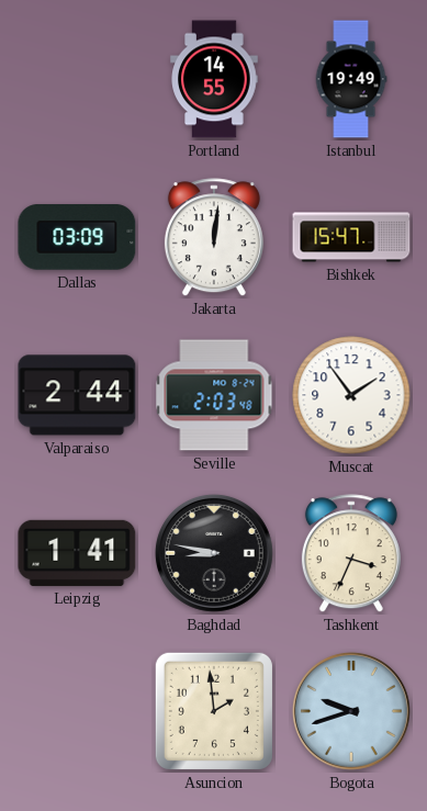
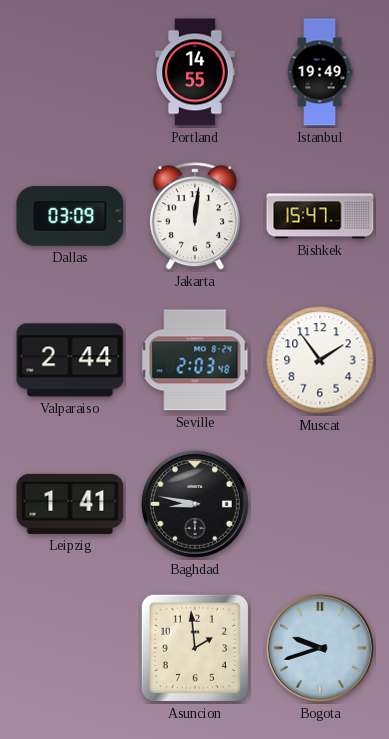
Tashkent: 3:34 -> none
